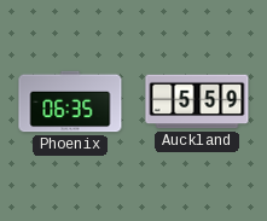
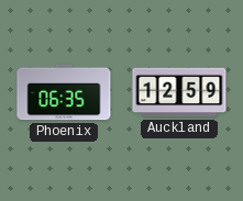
Auckland: 5:59 -> 12:59
